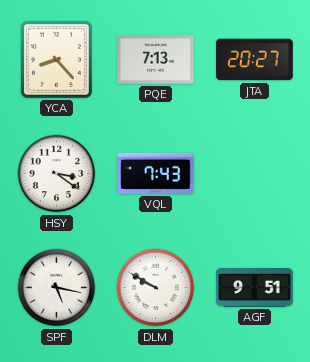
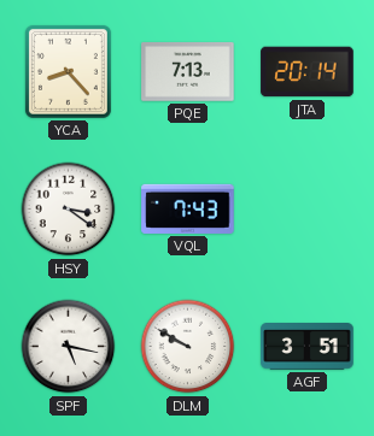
JTA: 20:27 -> 20:14
AGF: 9:51 -> 3:51
